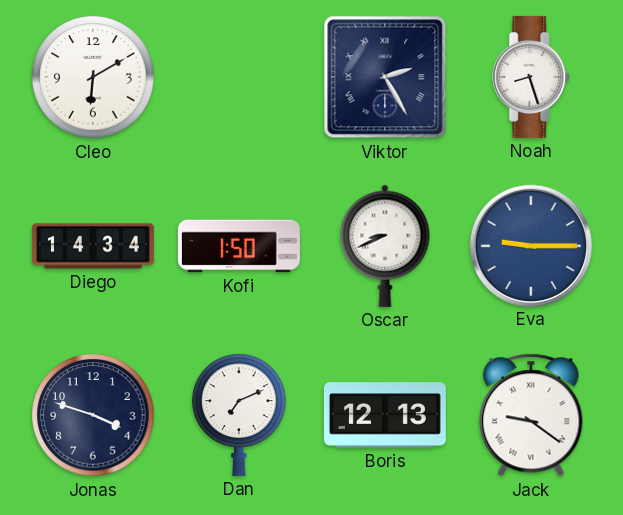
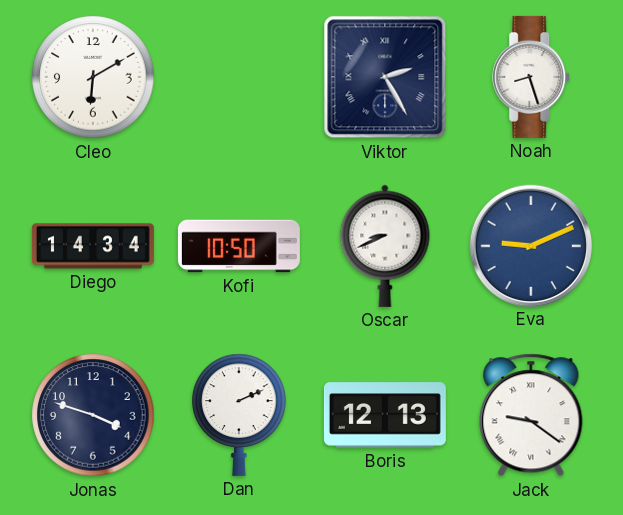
Kofi: 1:50 -> 10:50
Eva: 9:15 -> 9:11
Dan: 7:11 -> 2:11
